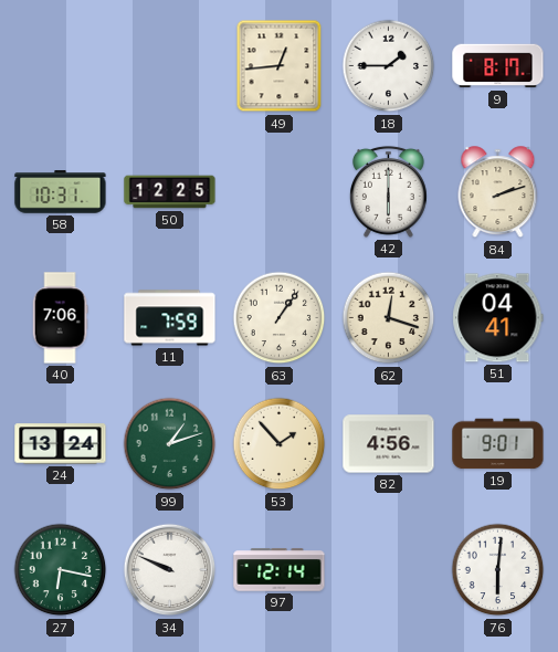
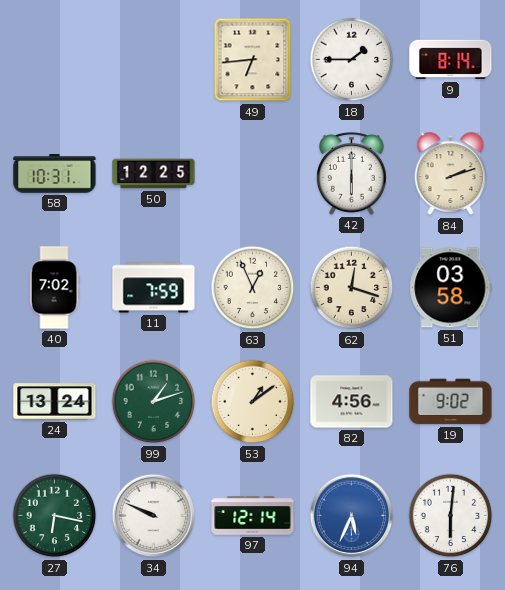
49: 12:44 -> 6:44
9: 8:17 -> 8:14
40: 7:06 -> 7:02
63: 1:06 -> 12:56
51: 04:41 -> 03:58
53: 1:53 -> 1:09
19: 9:01 -> 9:02
94: none -> 5:34
